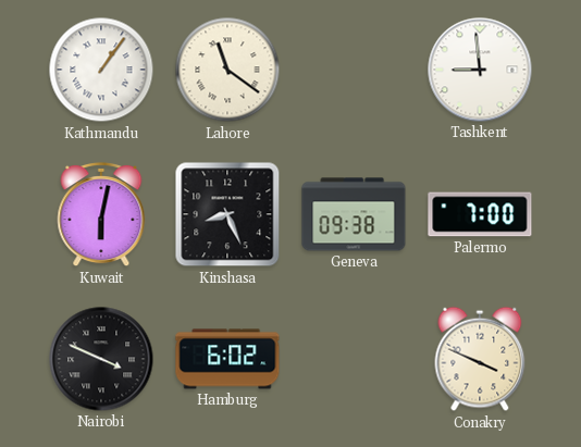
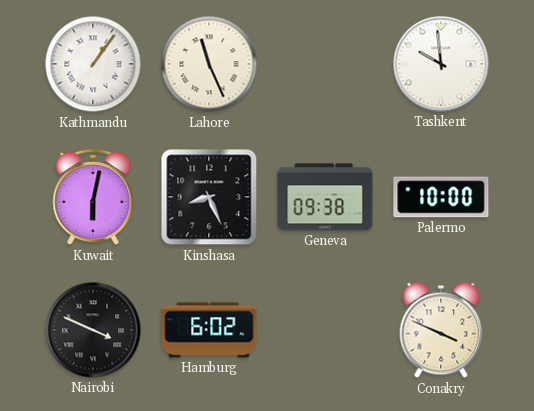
Lahore: 11:21 -> 11:26
Tashkent: 8:59 -> 9:59
Palermo: 7:00 -> 10:00
